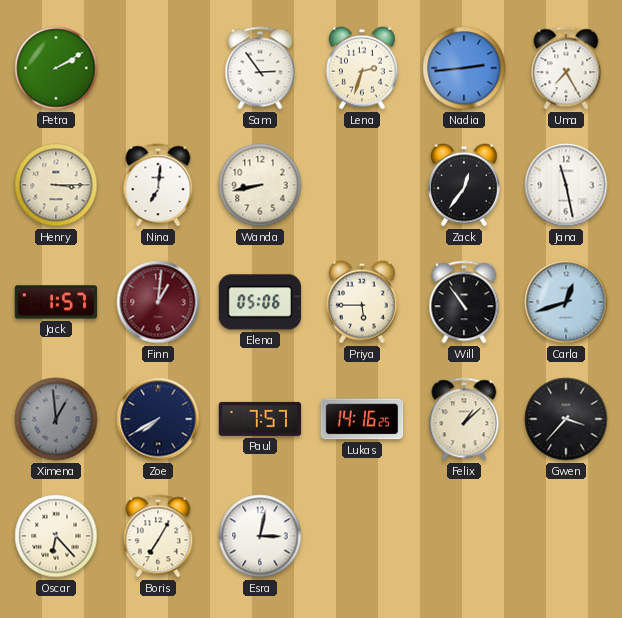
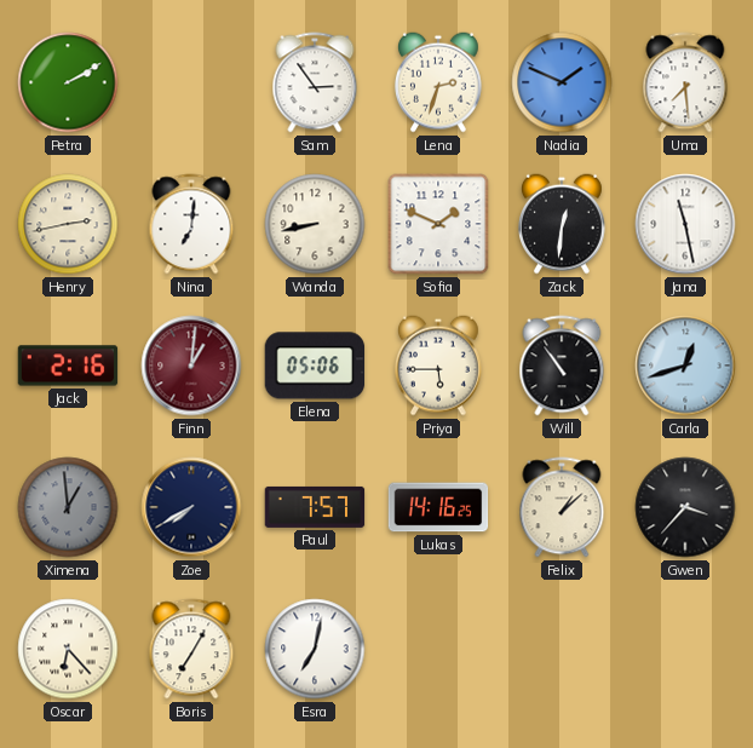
Nadia: 2:44 -> 1:49
Uma: 7:25 -> 7:29
Henry: 3:15 -> 2:43
Sofia: none -> 1:49
Zack: 12:36 -> 12:31
Jack: 1:57 -> 2:16
Esra: 3:02 -> 7:02
